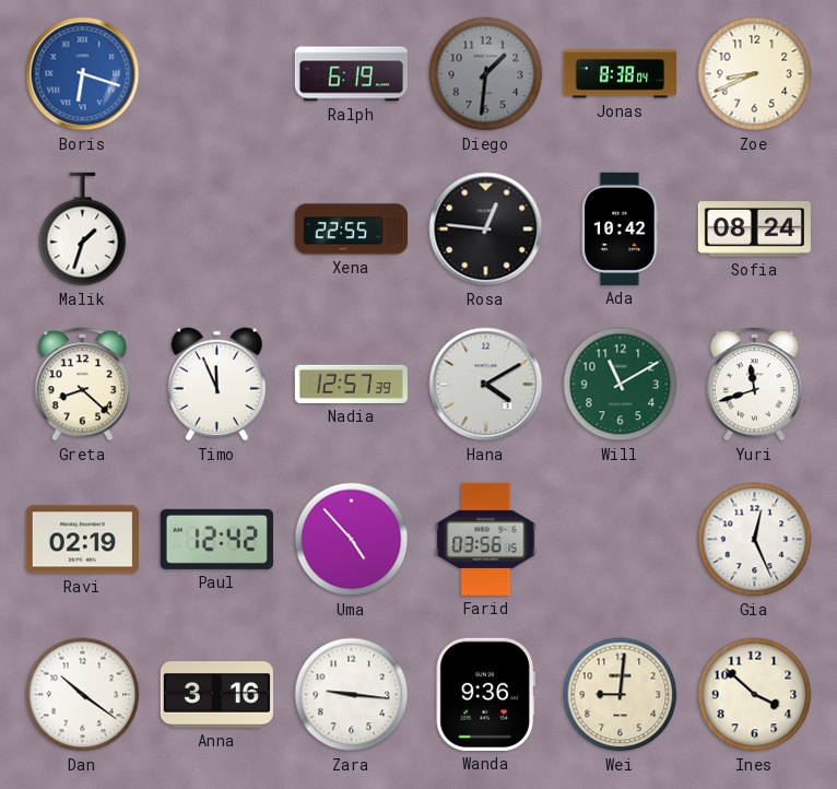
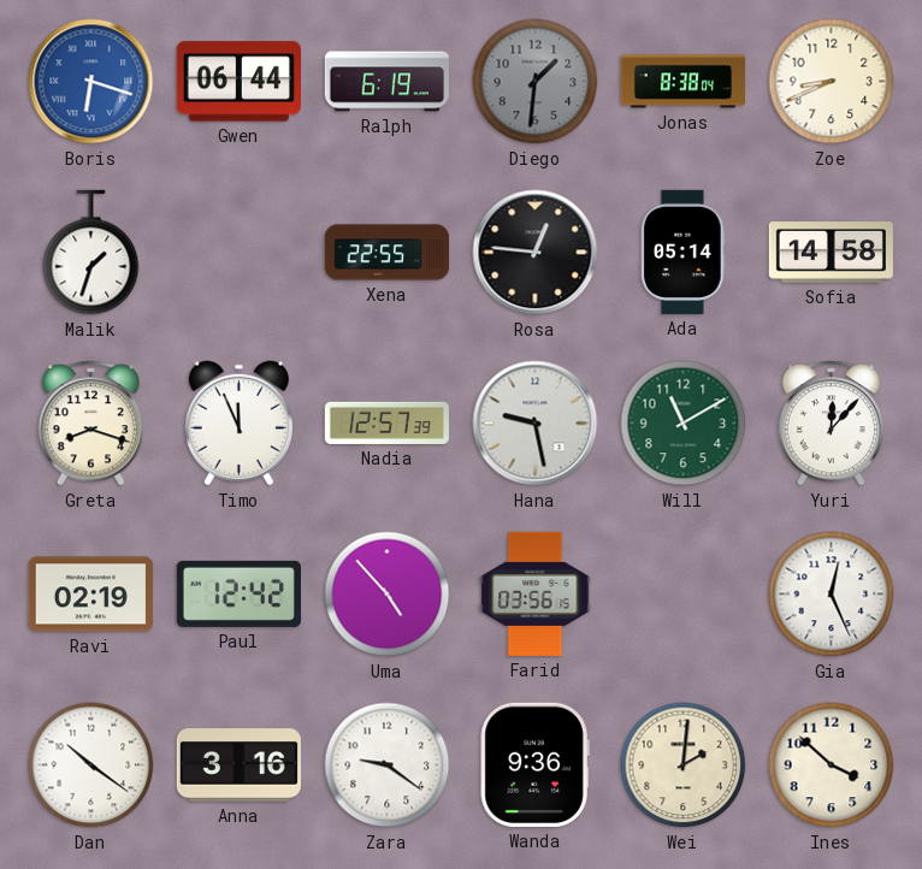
Gwen: none -> 06:44
Ada: 10:42 -> 05:14
Sofia: 08:24 -> 14:58
Greta: 8:22 -> 8:18
Hana: 4:10 -> 9:28
Yuri: 11:42 -> 12:07
Zara: 9:16 -> 9:21
Wei: 9:01 -> 2:01
